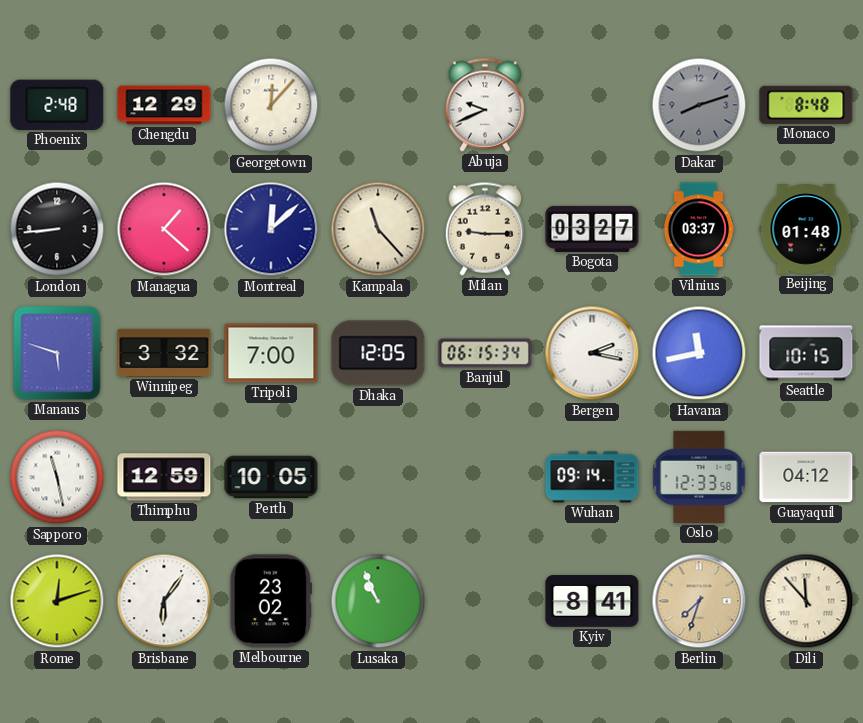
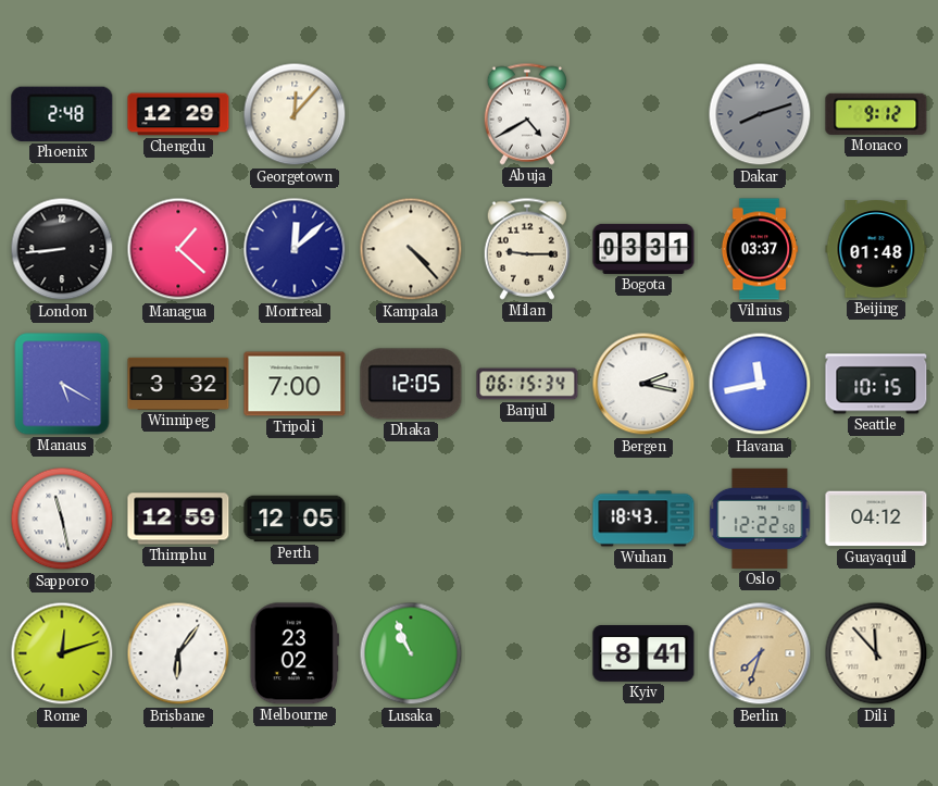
Abuja: 9:41 -> 4:40
Monaco: 8:48 -> 9:12
Kampala: 11:23 -> 4:23
Bogota: 03:27 -> 03:31
Manaus: 5:48 -> 5:20
Perth: 10:05 -> 12:05
Wuhan: 09:14 -> 18:43
Oslo: 12:33 -> 12:22
